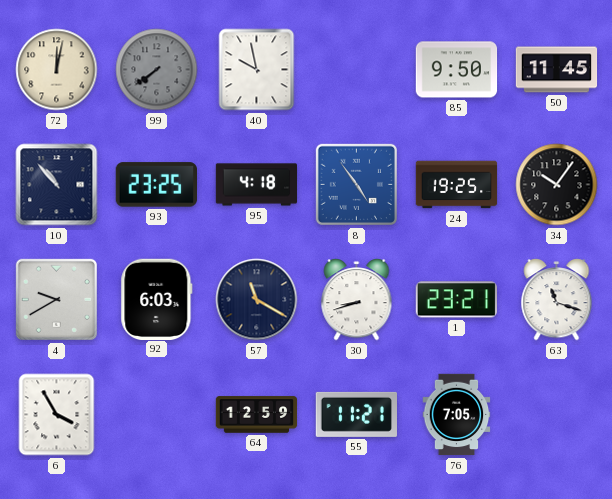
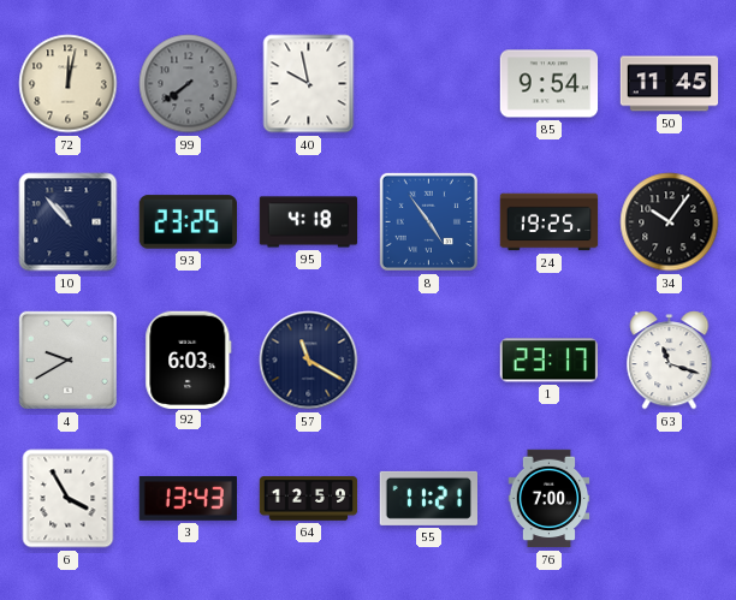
85: 9:50 -> 9:54
30: 8:42 -> none
1: 23:21 -> 23:17
3: none -> 13:43
76: 7:05 -> 7:00
